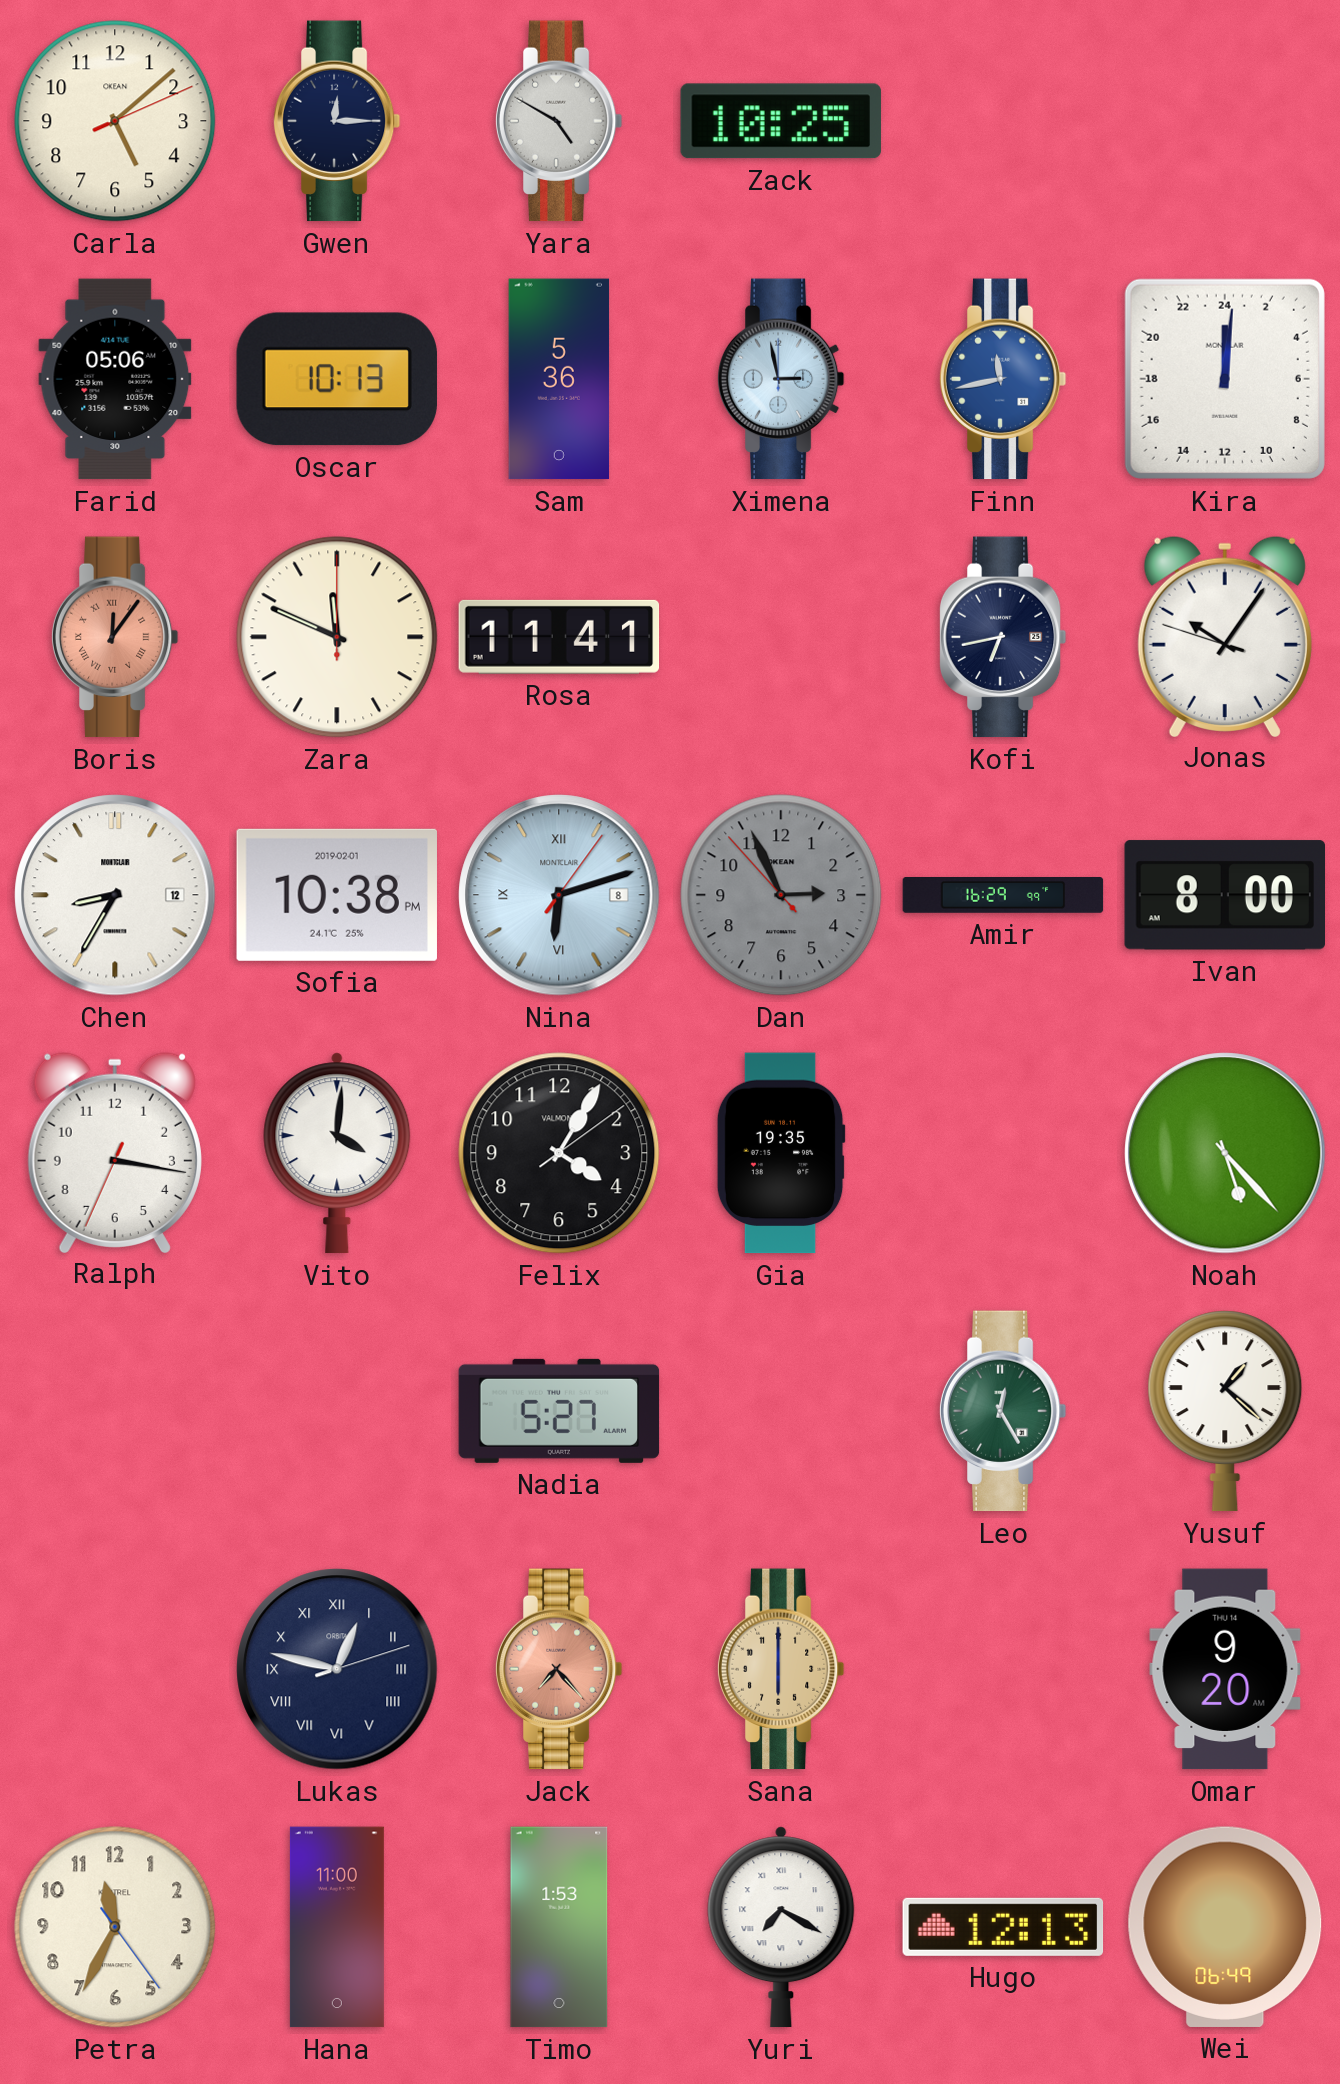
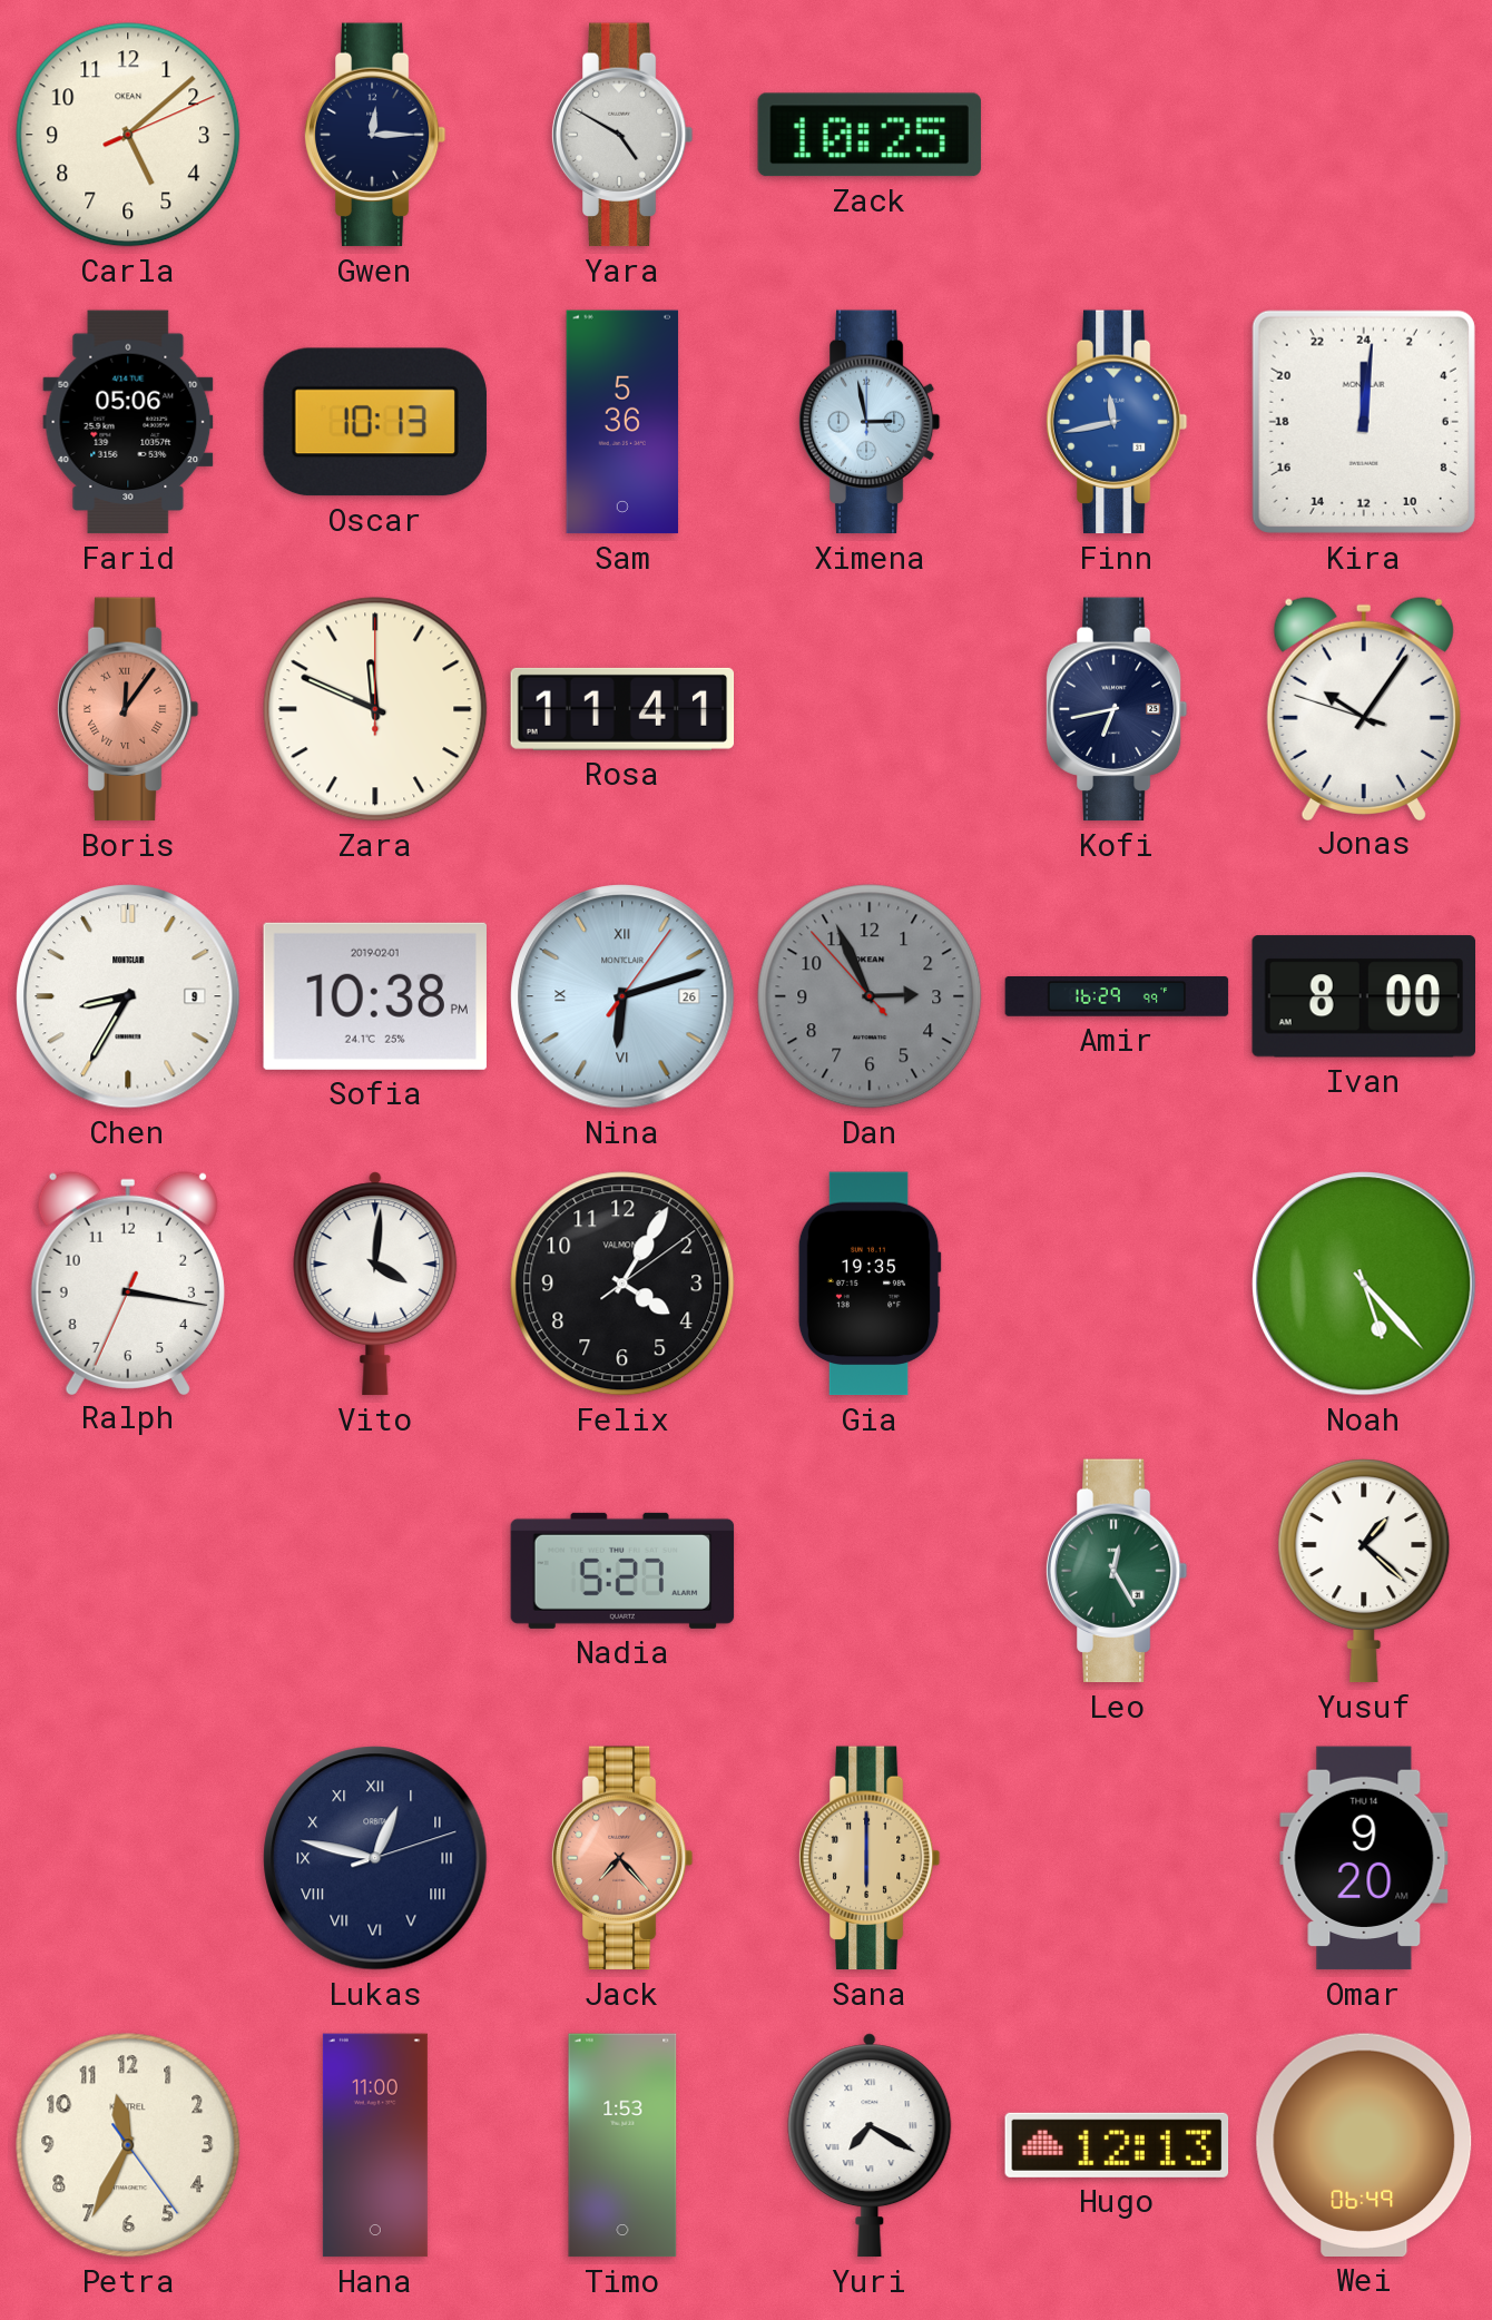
Chen date: 12 -> 9
Nina date: 8 -> 26
